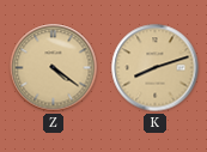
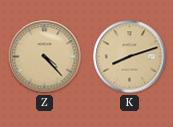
Z: 4:21 -> 4:23
